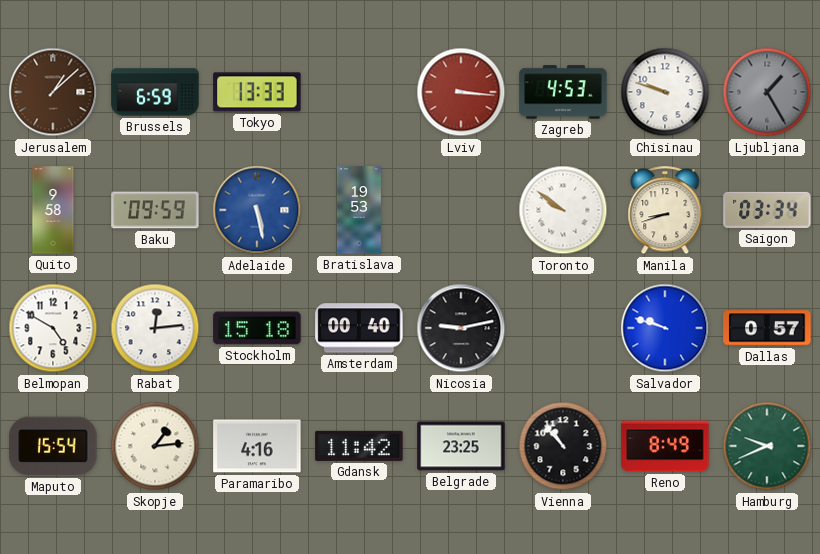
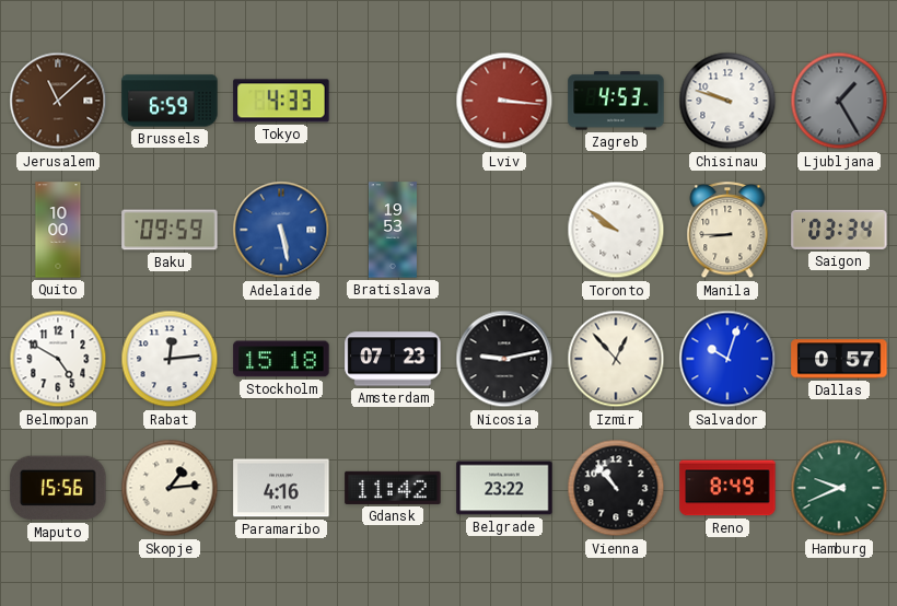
Jerusalem: 1:08 -> 11:08
Tokyo: 13:33 -> 4:33
Quito: 9:58 -> 10:00
Manila: 8:42 -> 8:45
Amsterdam: 00:40 -> 07:23
Izmir: none -> 12:53
Salvador: 9:48 -> 10:03
Maputo: 15:54 -> 15:56
Belgrade: 23:25 -> 23:22
